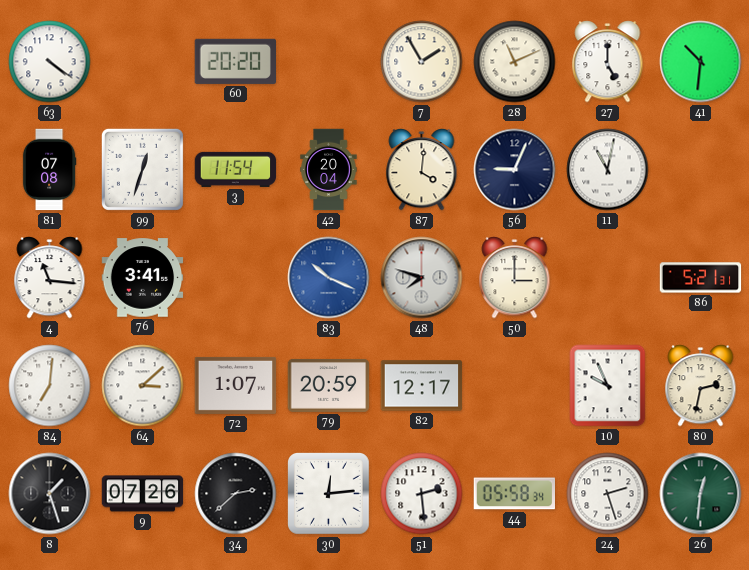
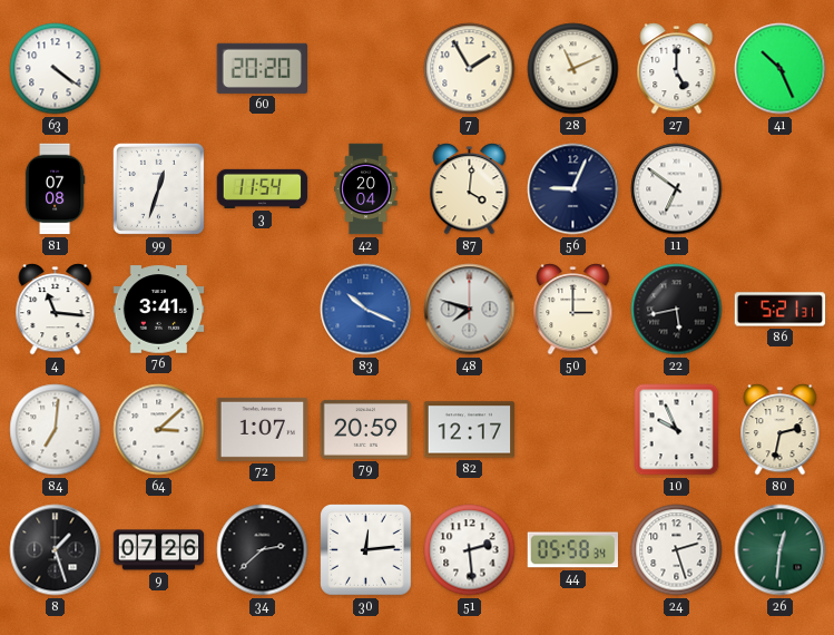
41: 10:31 -> 10:26
11: 11:02 -> 6:51
22: none -> 5:43
